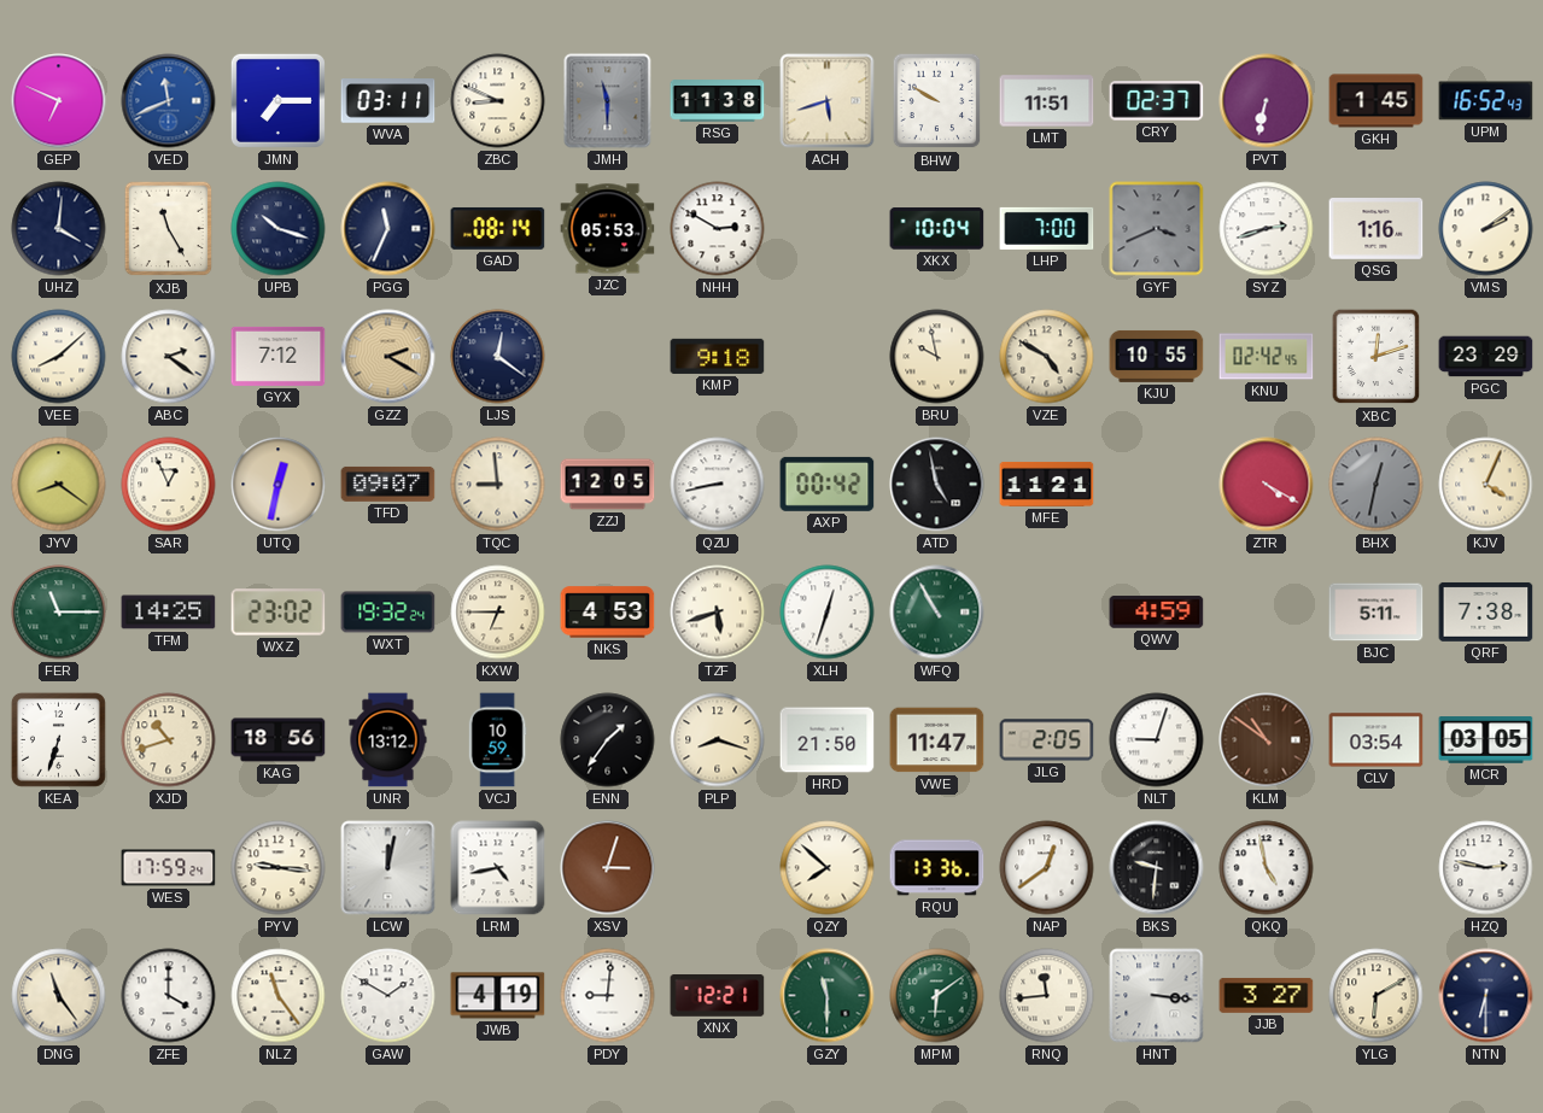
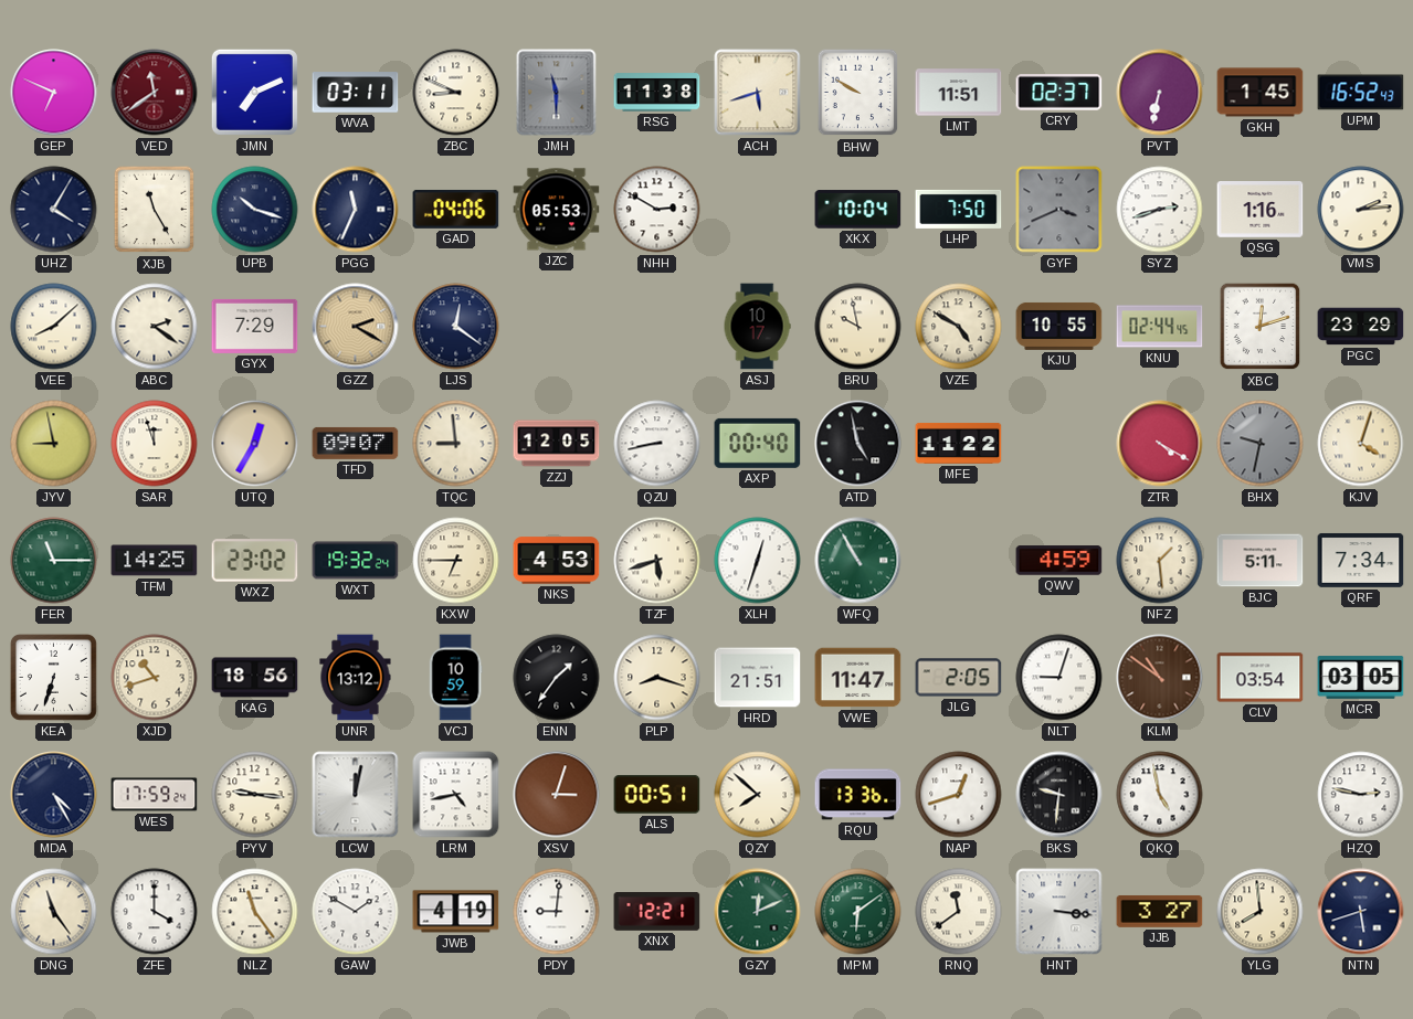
VED: 11:41 -> 11:39
VED dial: blue -> burgundy
JMN: 7:15 -> 7:11
UHZ: 4:01 -> 4:05
GAD: 08:14 -> 04:06
LHP: 7:00 -> 7:50
VMS: 2:09 -> 2:14
GYX: 7:12 -> 7:29
KMP: 9:18 -> none
ASJ: none -> 10:17
KNU: 02:42 -> 02:44
JYV: 8:21 -> 8:58
SAR: 12:56 -> 11:57
UTQ: 12:32 -> 12:35
AXP: 00:42 -> 00:40
MFE: 11:21 -> 11:22
BHX: 12:32 -> 9:32
KJV: 4:04 -> 4:03
NFZ: none -> 1:29
QRF: 7:38 -> 7:34
HRD: 21:50 -> 21:51
MDA: none -> 4:25
ALS: none -> 00:51
NAP: 12:39 -> 12:42
GZY: 11:30 -> 12:11
RNQ: 11:44 -> 11:39
YLG: 6:10 -> 7:59
NTN: 6:30 -> 5:42
